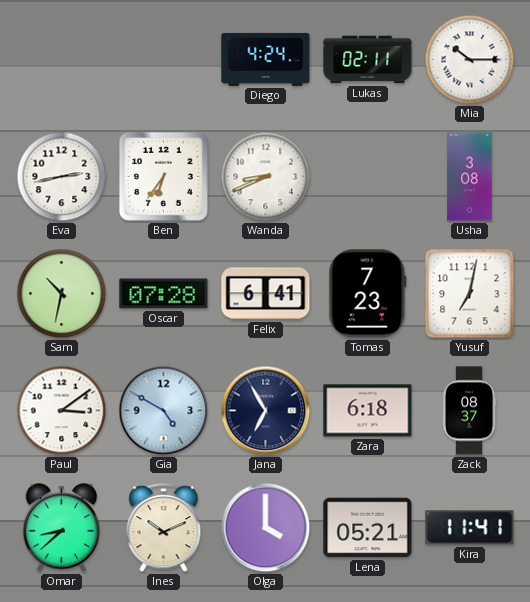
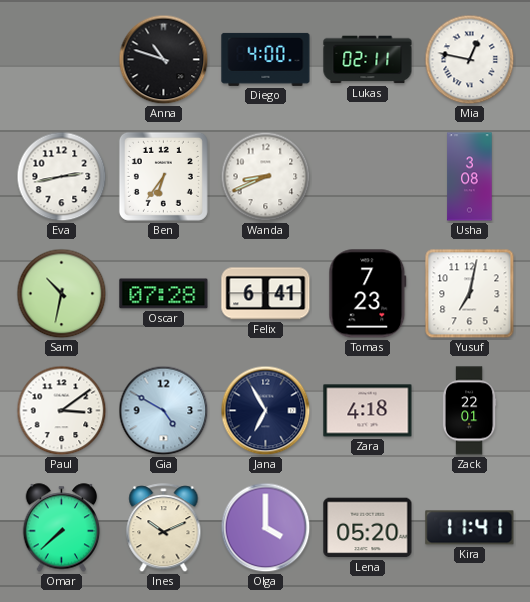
Anna: none -> 10:48
Diego: 4:24 -> 4:00
Mia: 10:15 -> 12:47
Zara: 6:18 -> 4:18
Zack: 08:37 -> 22:01
Omar: 8:38 -> 7:38
Lena: 05:21 -> 05:20
